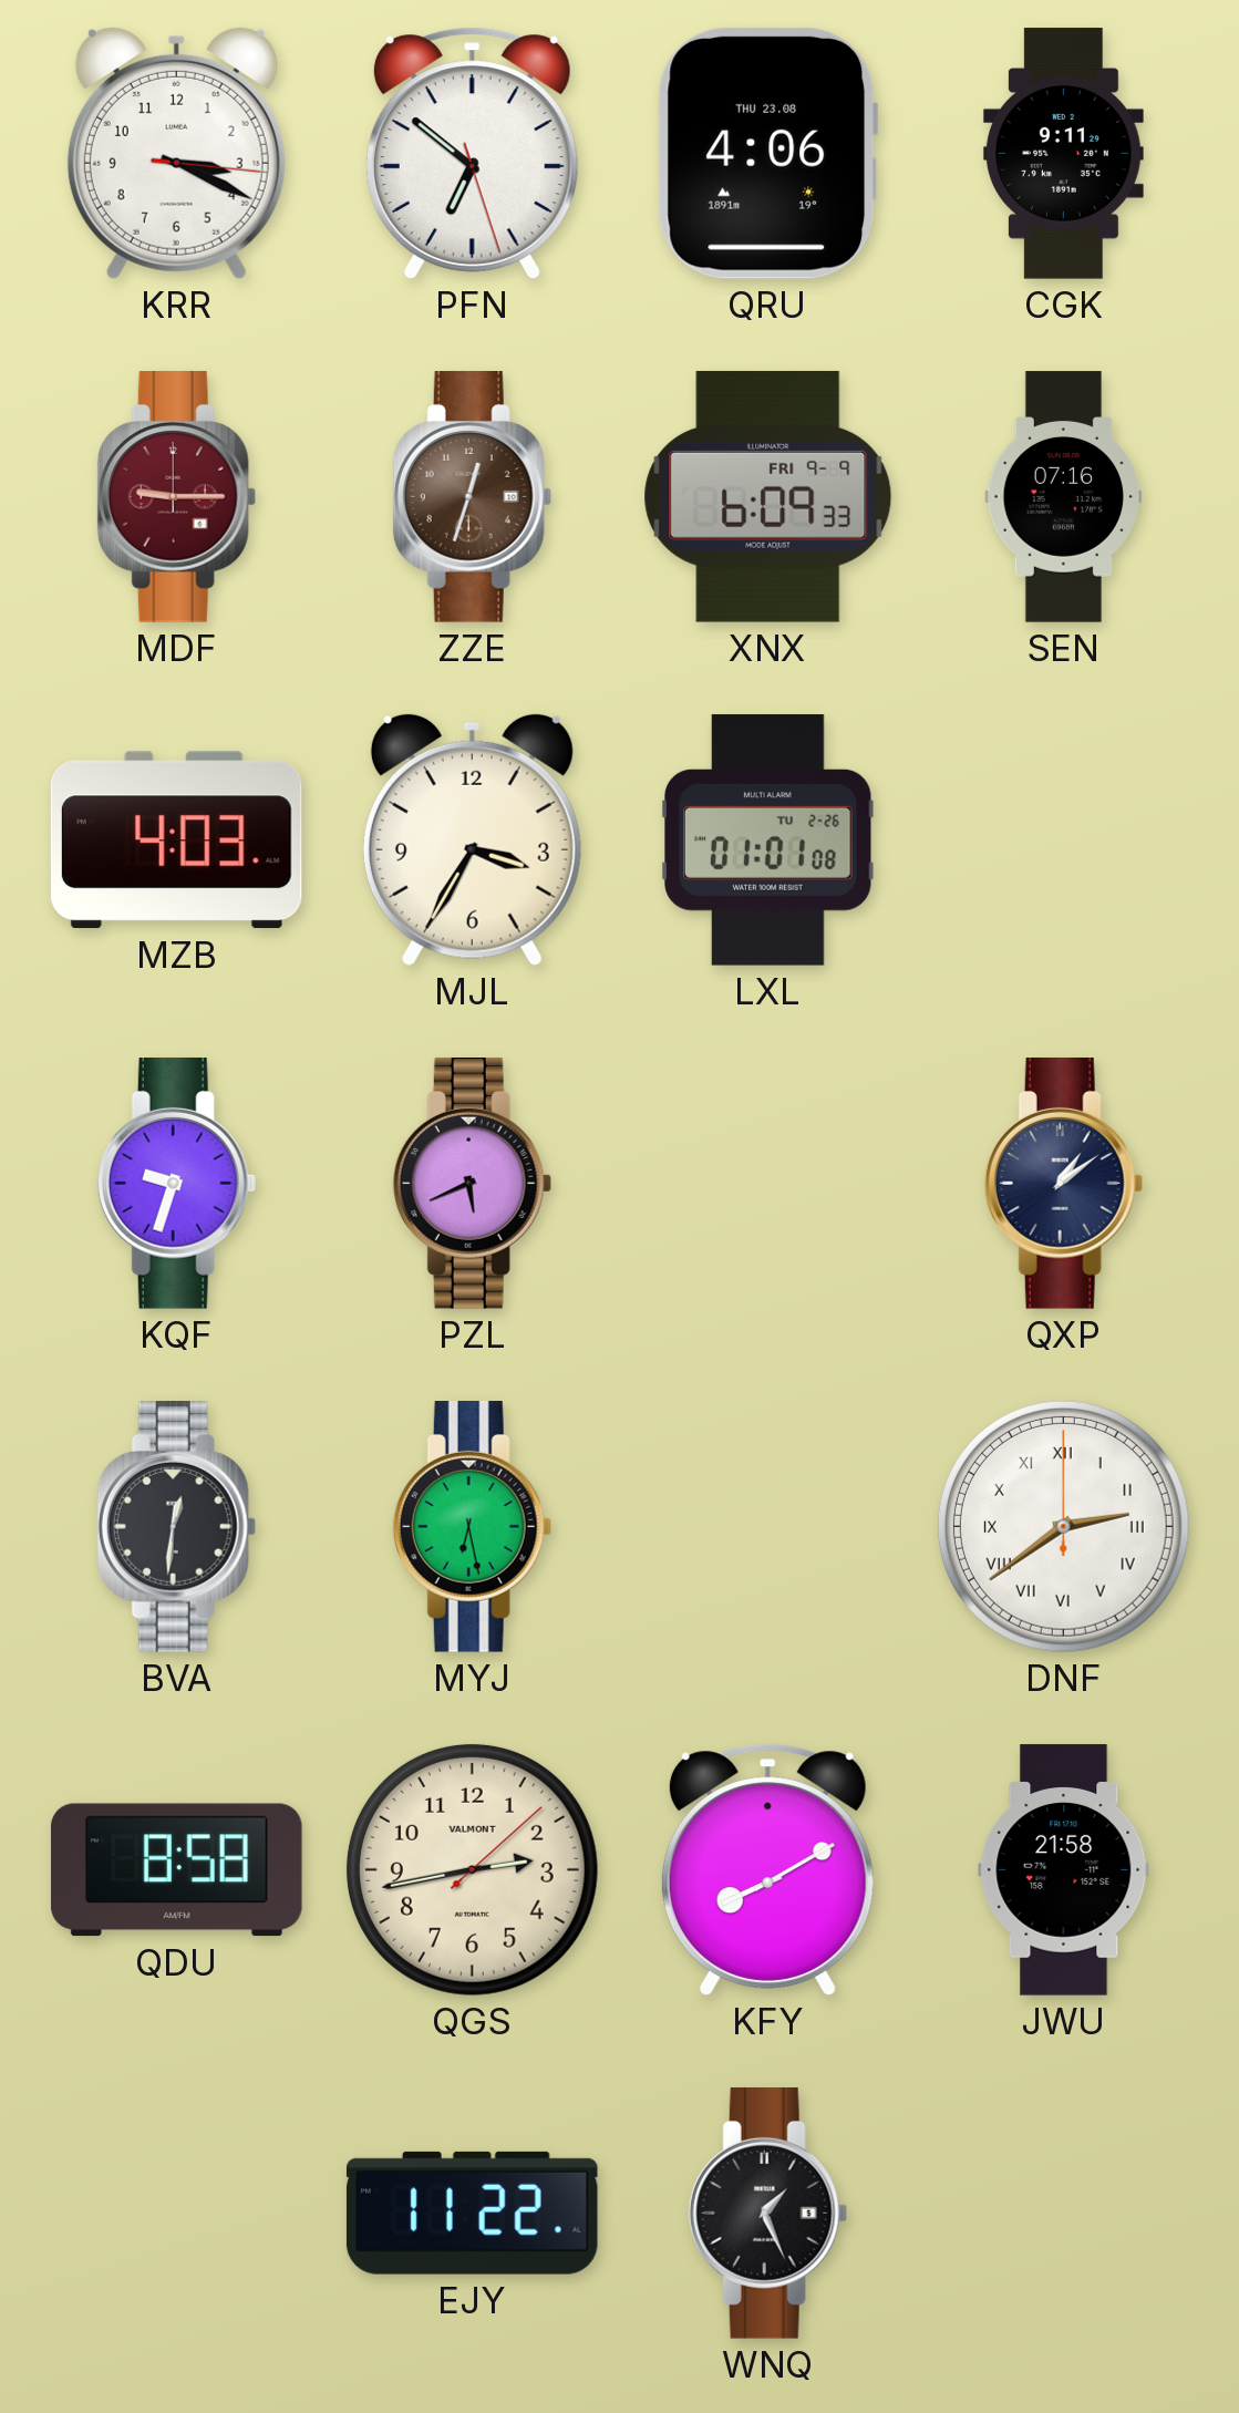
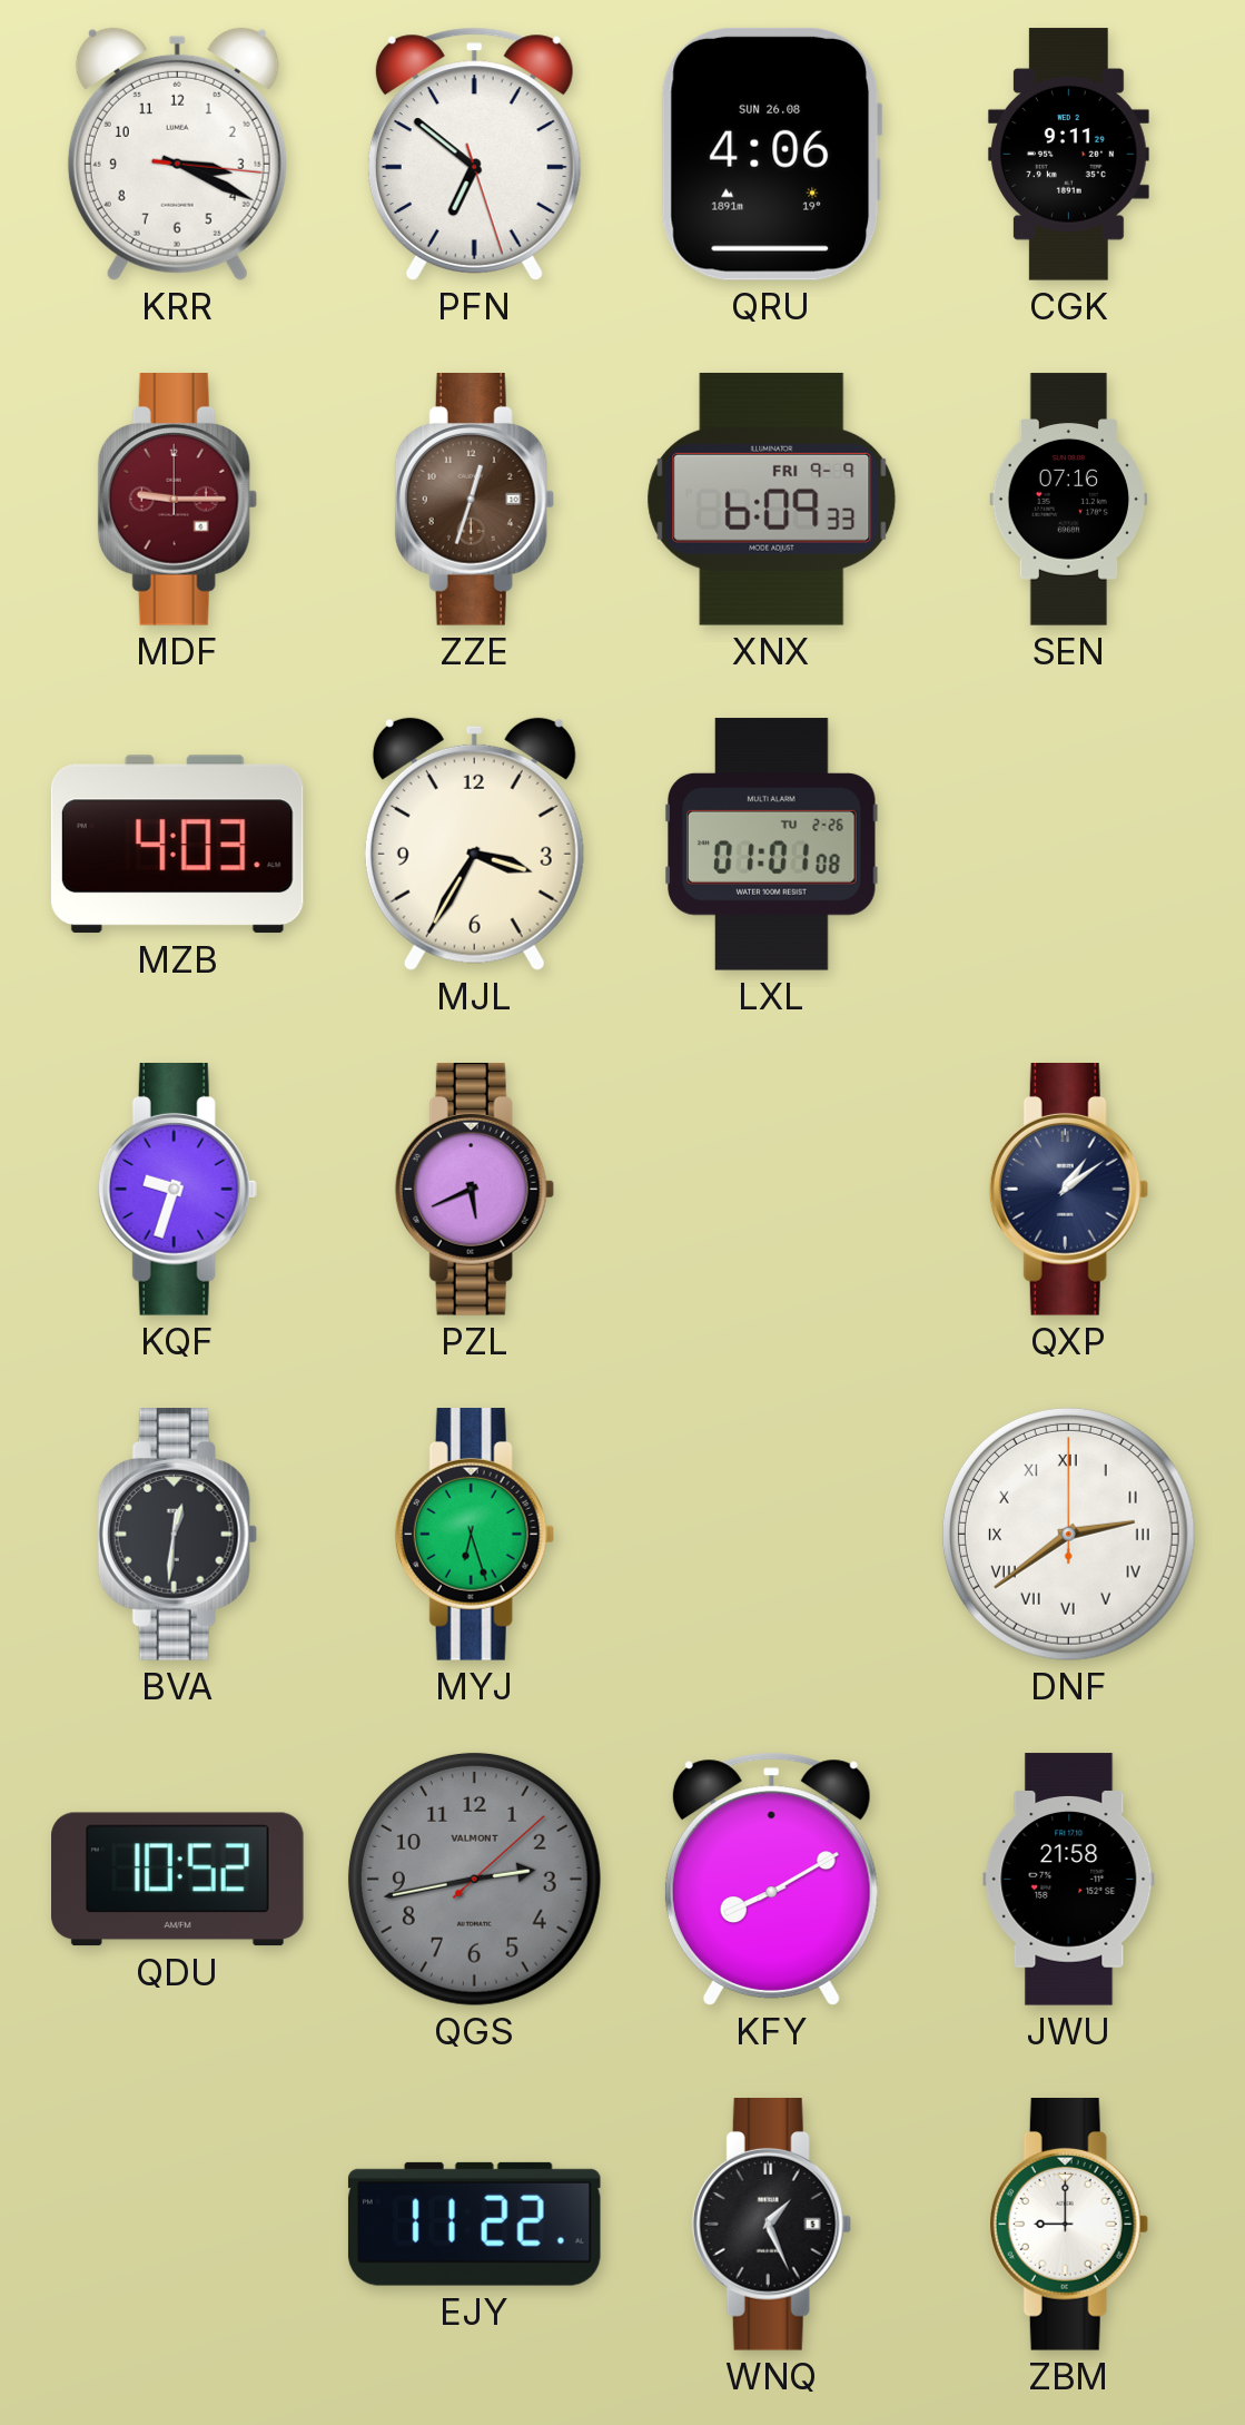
QRU date: THU 23.08 -> SUN 26.08
MYJ: 6:28 -> 6:27
QDU: 8:58 -> 10:52
QGS dial: cream -> grey
ZBM: none -> 9:00
